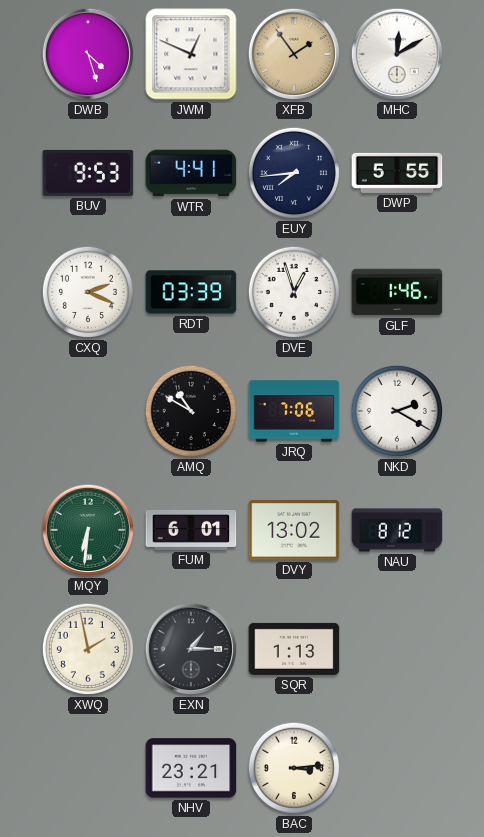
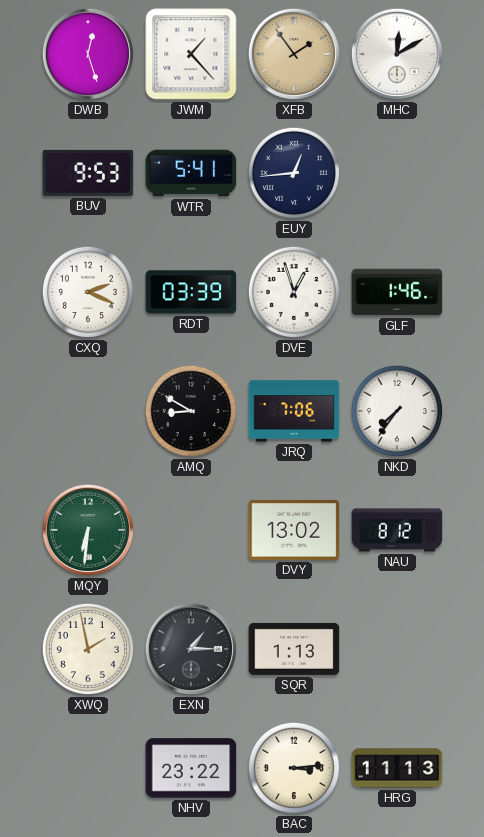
DWB: 4:27 -> 12:27
JWM: 12:49 -> 1:23
WTR: 4:41 -> 5:41
EUY: 7:44 -> 12:44
DWP: 5:55 -> none
AMQ: 10:50 -> 8:50
NKD: 2:20 -> 7:36
FUM: 6:01 -> none
NHV: 23:21 -> 23:22
HRG: none -> 11:13
